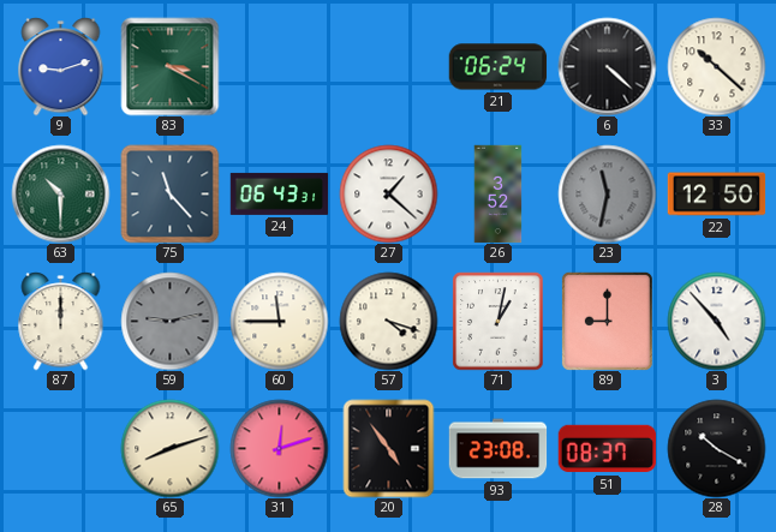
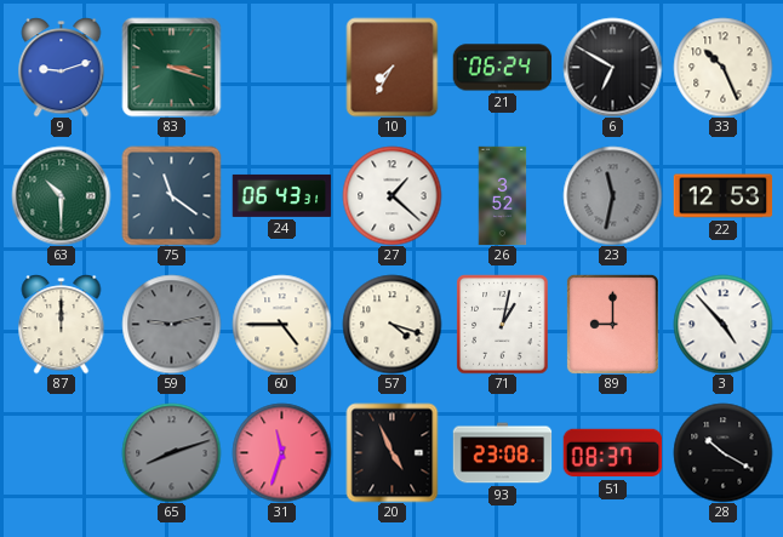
83: 3:20 -> 3:18
10: none -> 7:35
6: 4:22 -> 6:50
33: 10:22 -> 10:26
75: 11:23 -> 11:21
22: 12:50 -> 12:53
60: 11:45 -> 4:45
65 dial: cream -> grey
31: 12:12 -> 11:33
20: 4:54 -> 4:56
